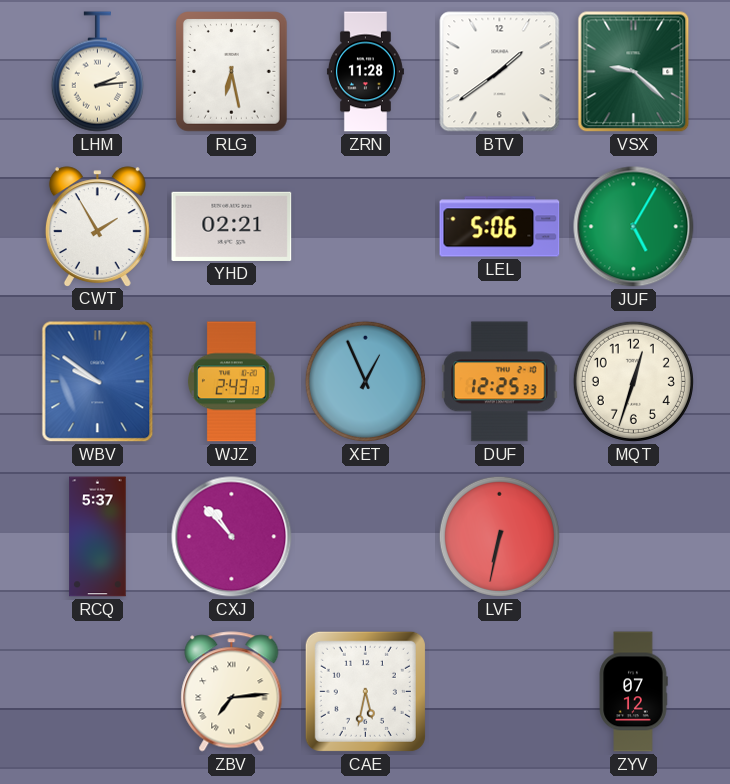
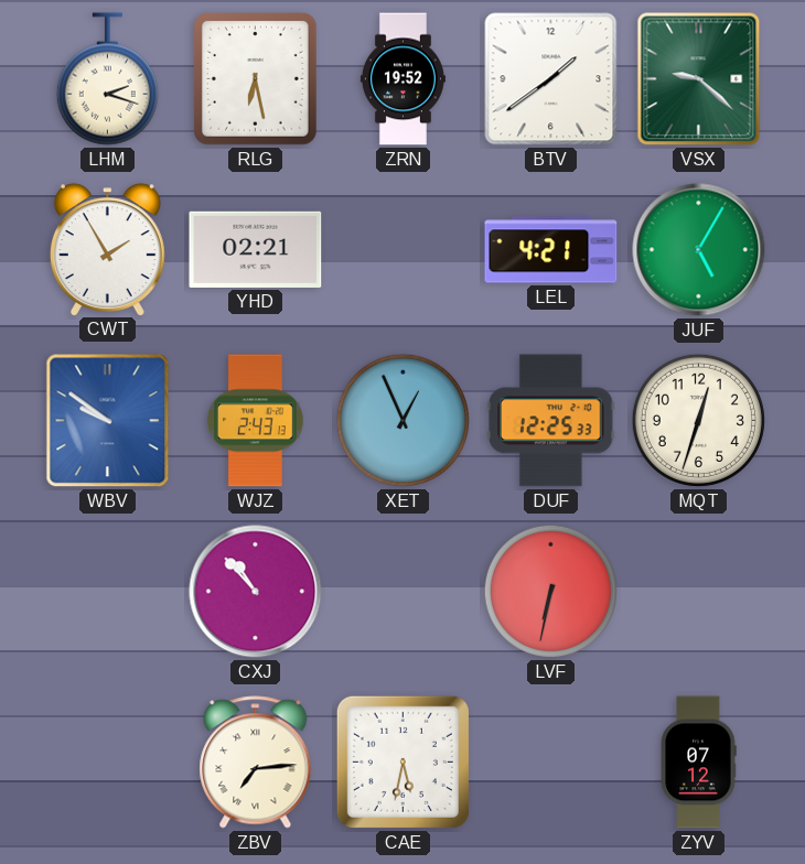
LHM: 2:14 -> 2:18
ZRN: 11:28 -> 19:52
LEL: 5:06 -> 4:21
RCQ: 5:37 -> none
